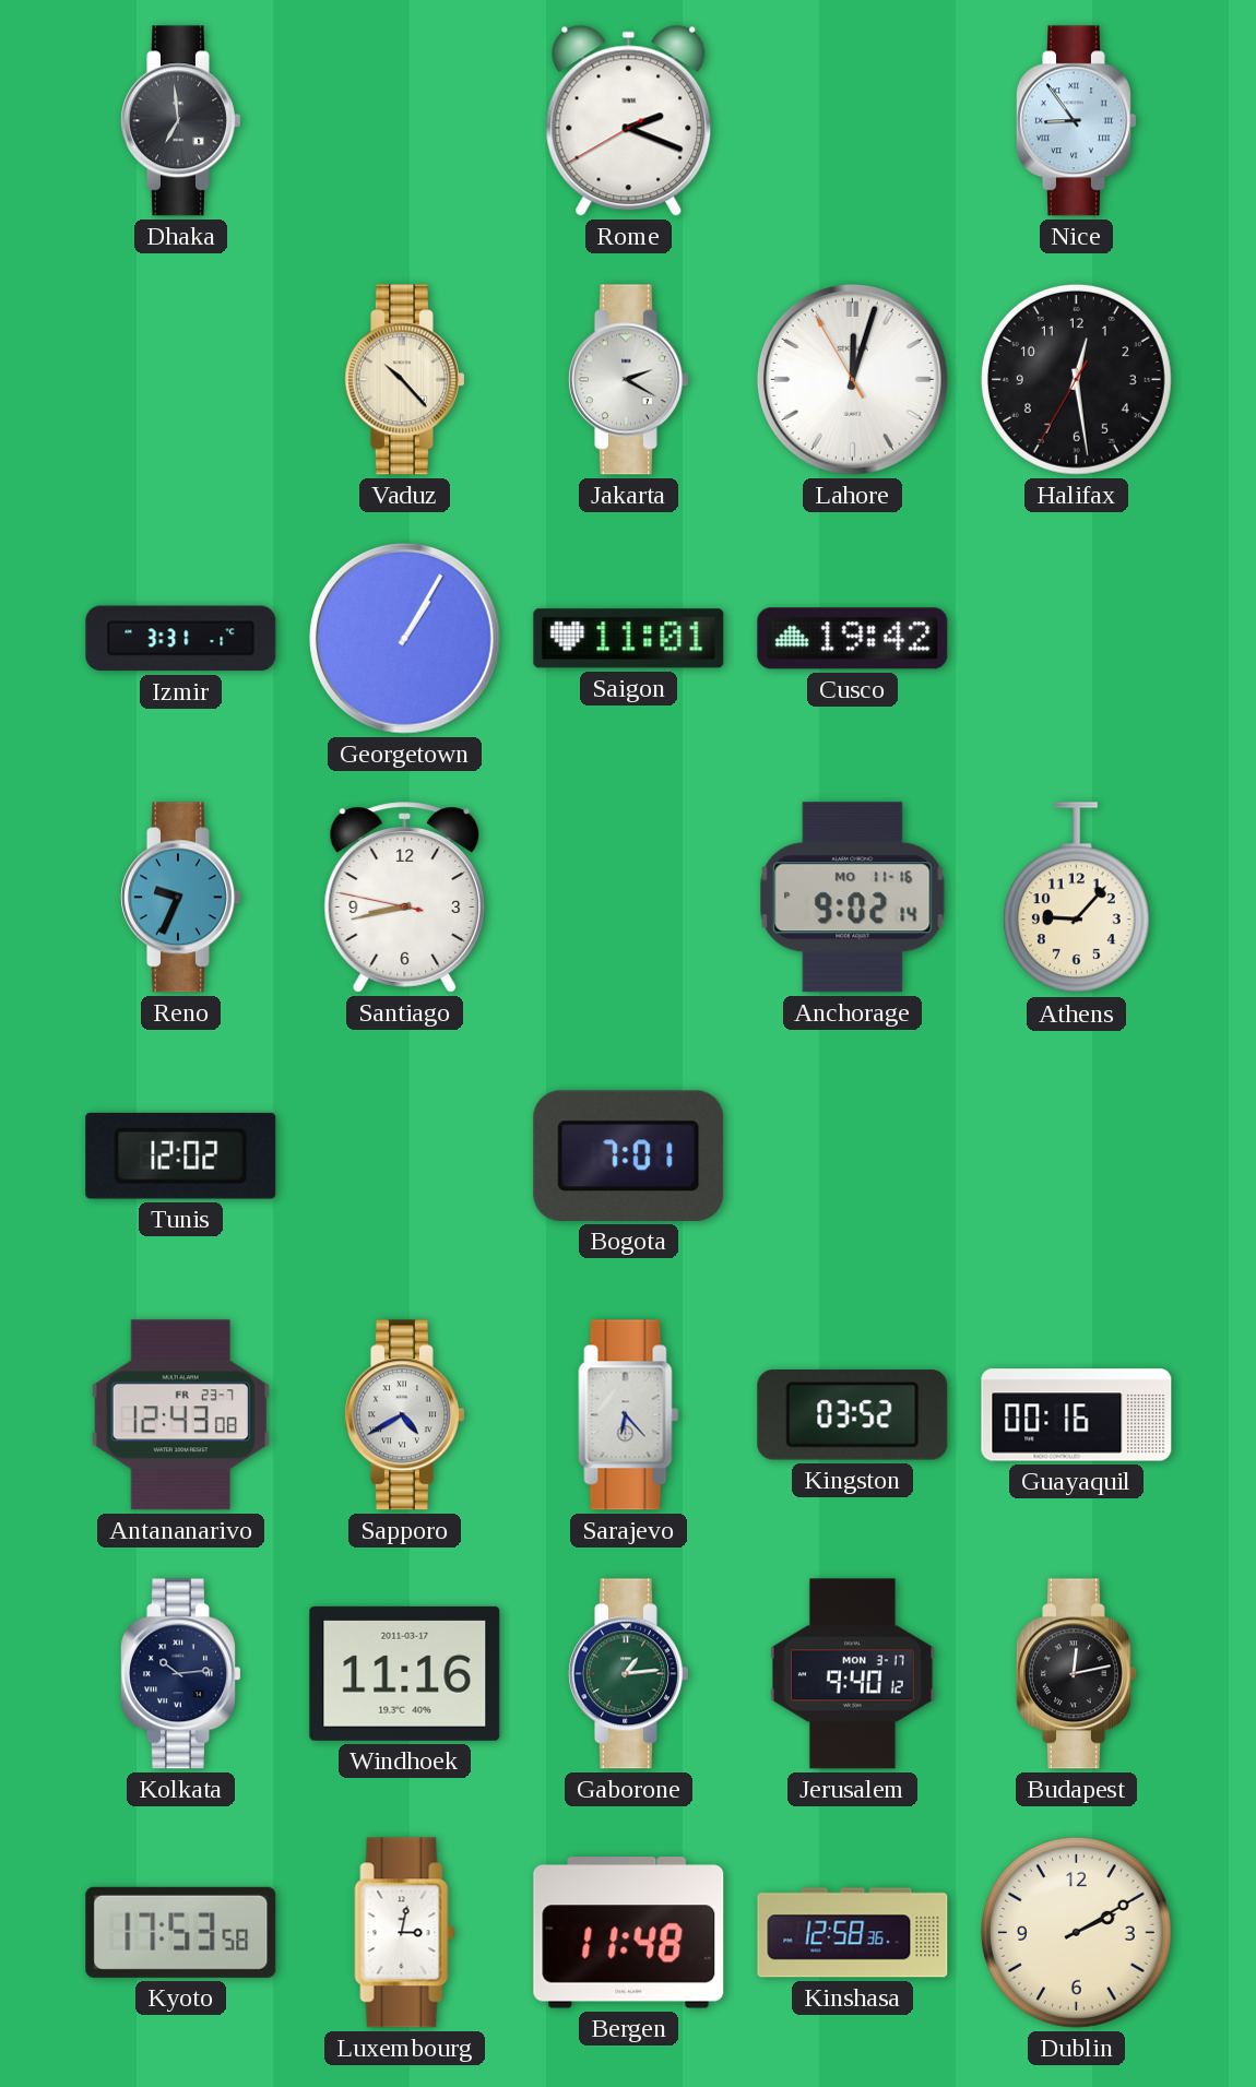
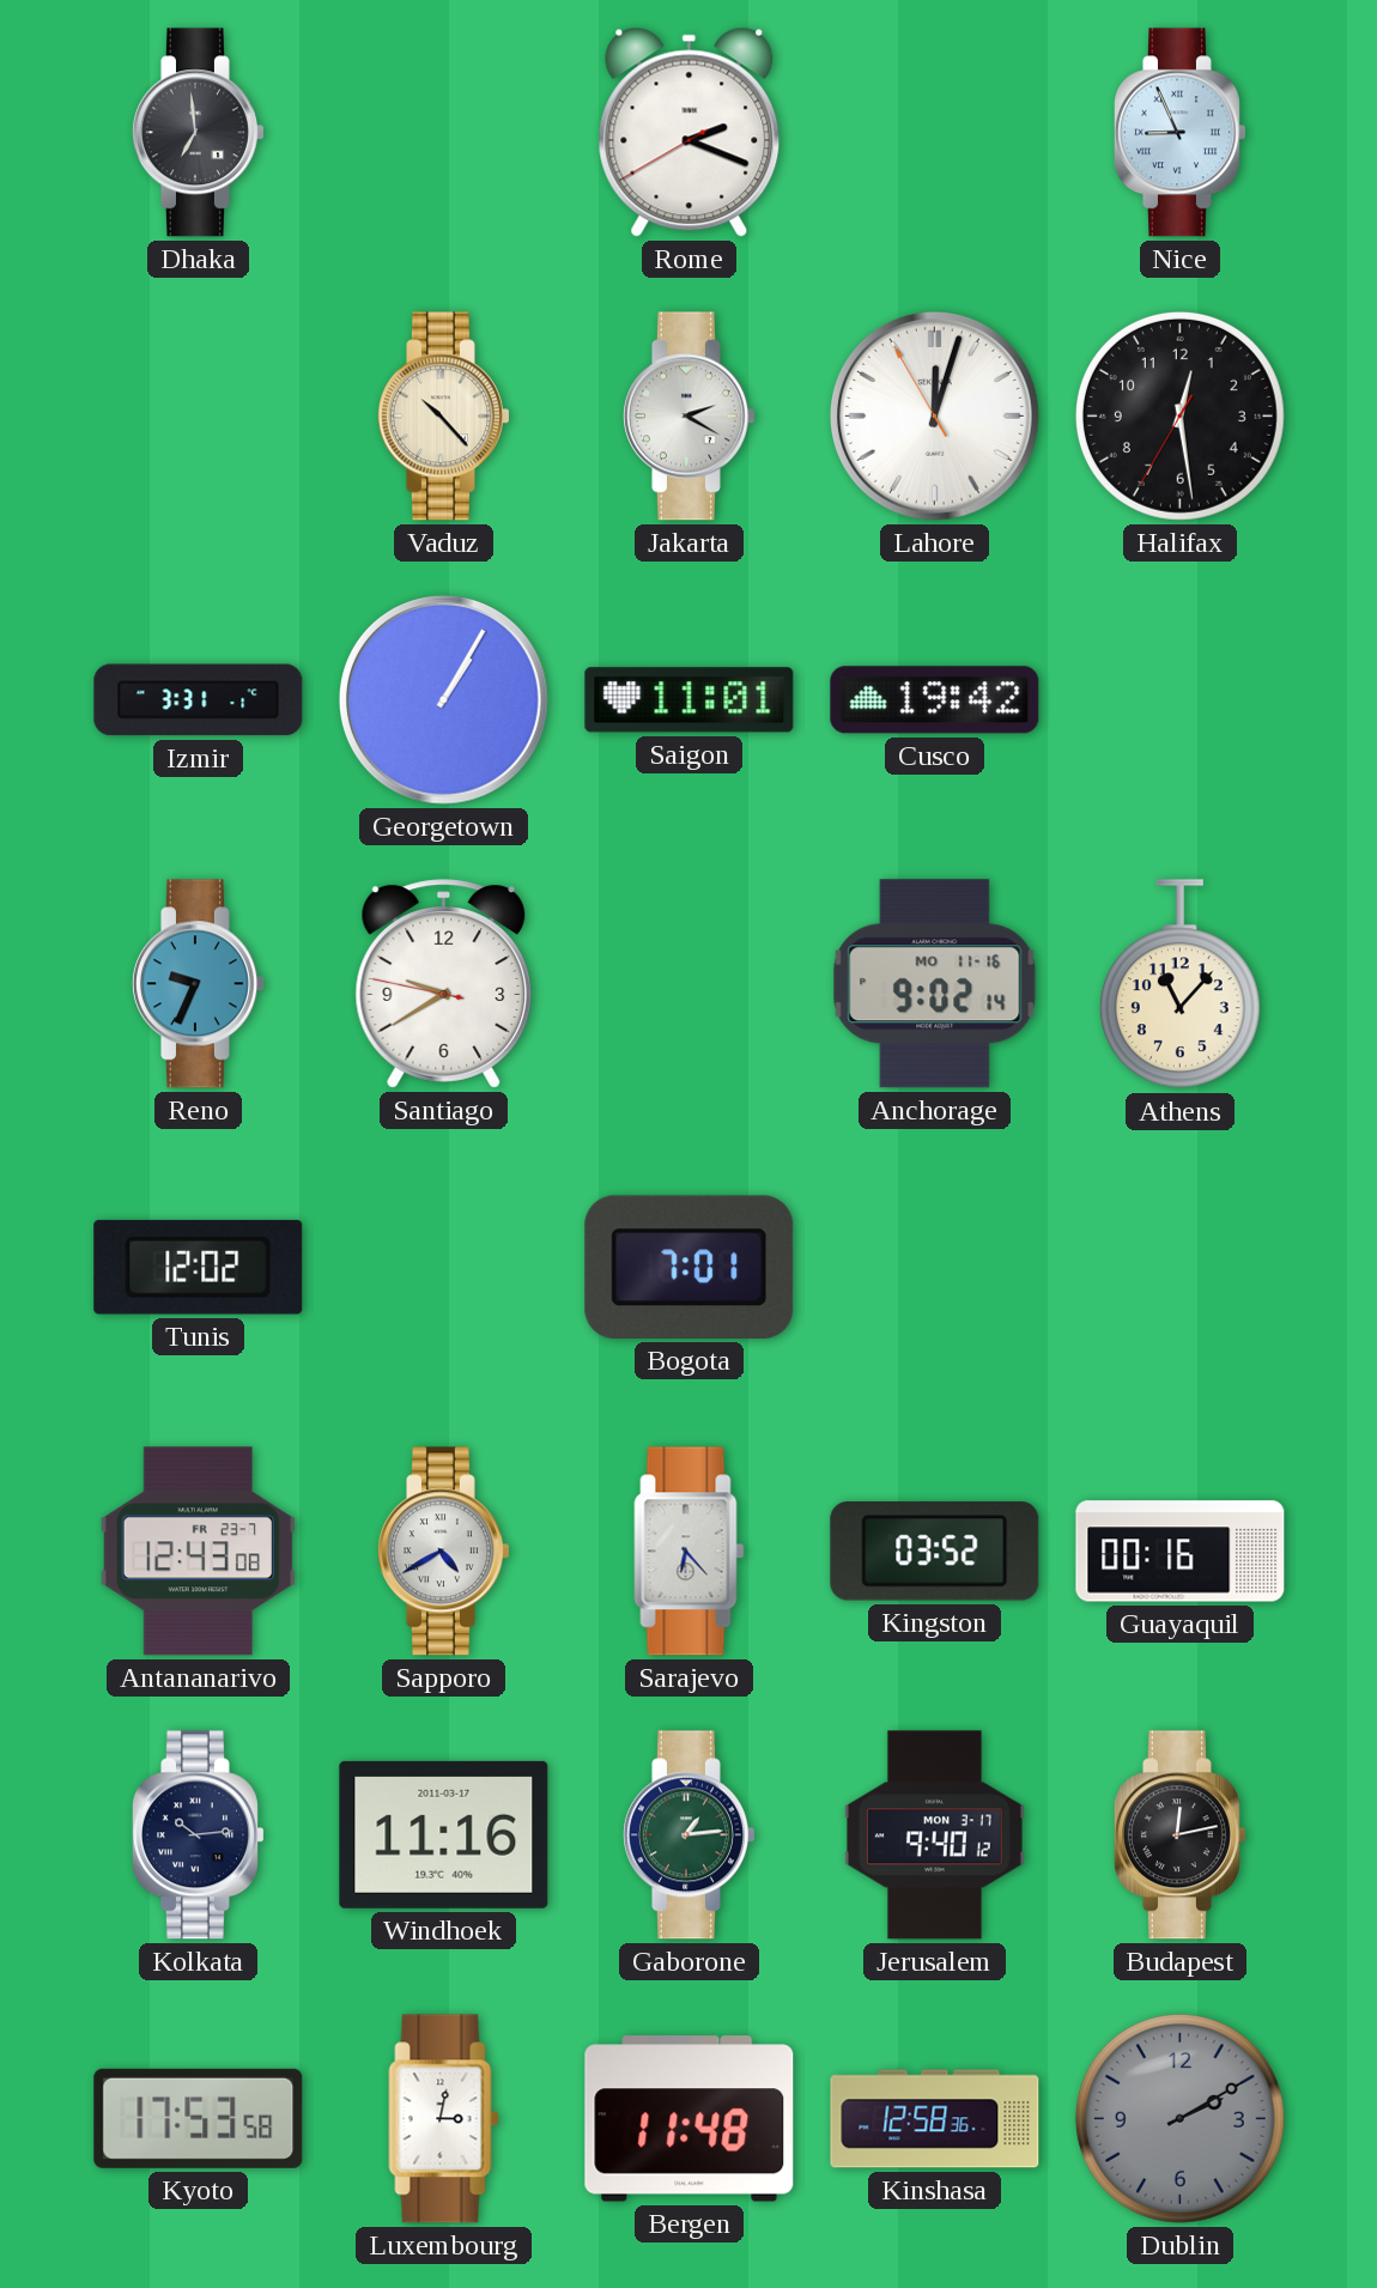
Nice: 8:54 -> 8:56
Santiago: 8:42 -> 9:39
Athens: 9:07 -> 11:07
Dublin dial: cream -> grey
